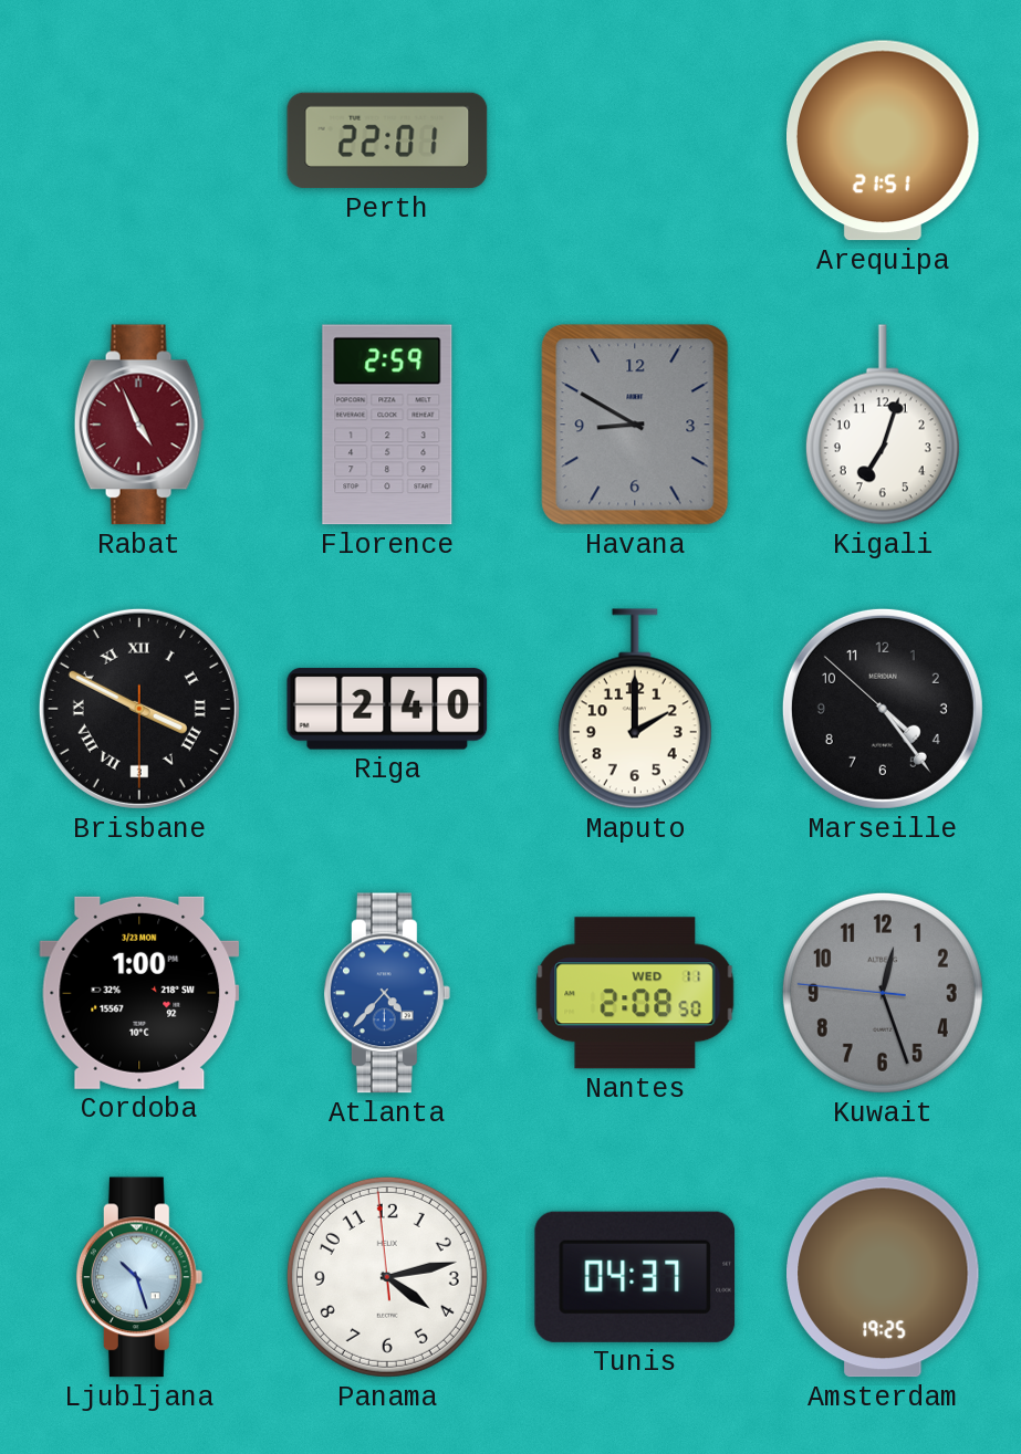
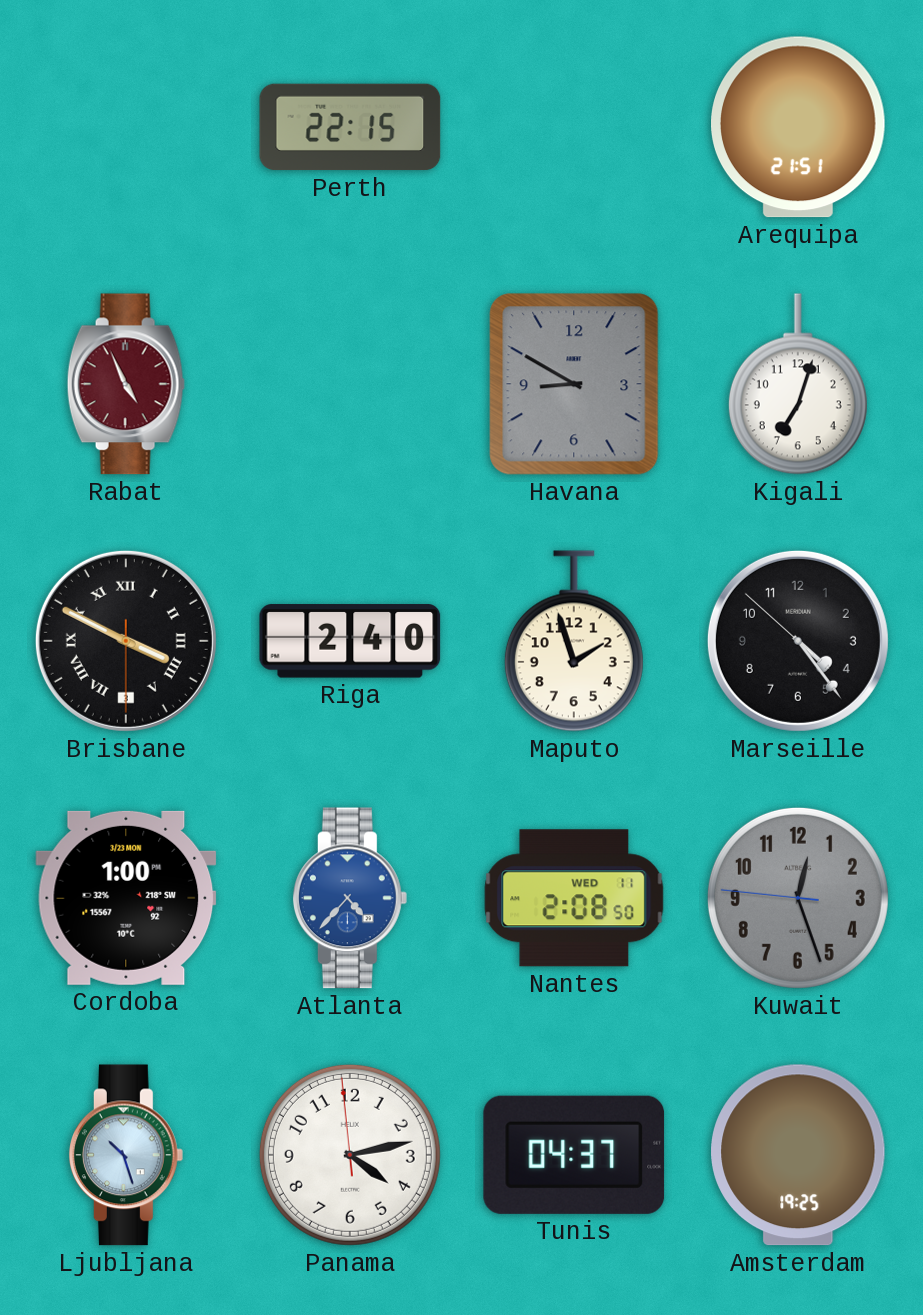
Perth: 22:01 -> 22:15
Florence: 2:59 -> none
Maputo: 2:00 -> 1:57
